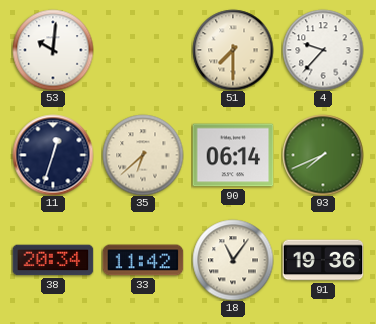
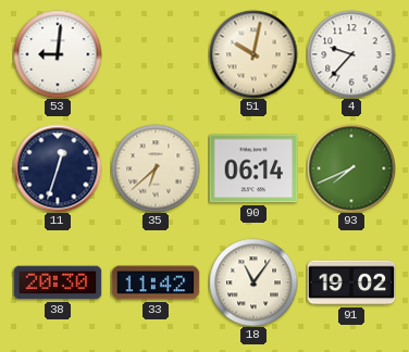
53: 10:01 -> 9:01
51: 7:30 -> 10:02
38: 20:34 -> 20:30
91: 19:36 -> 19:02
